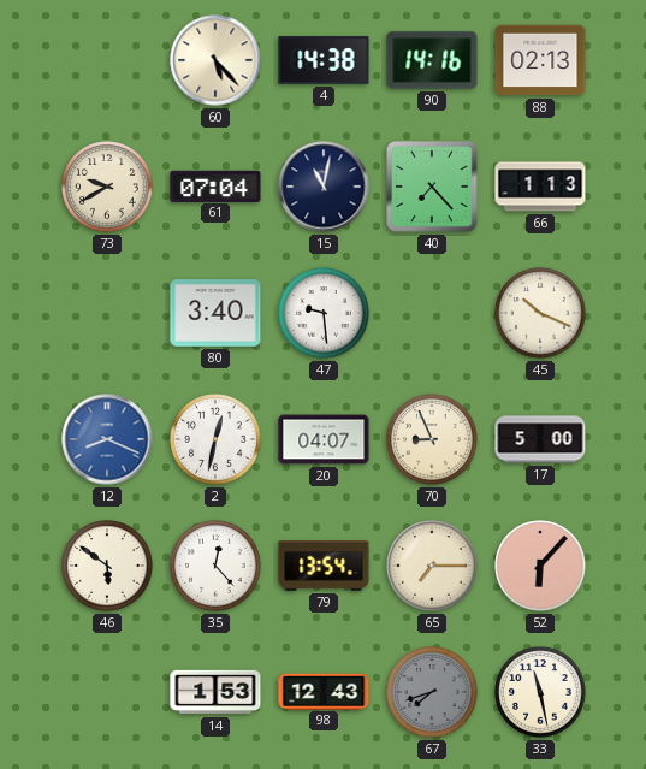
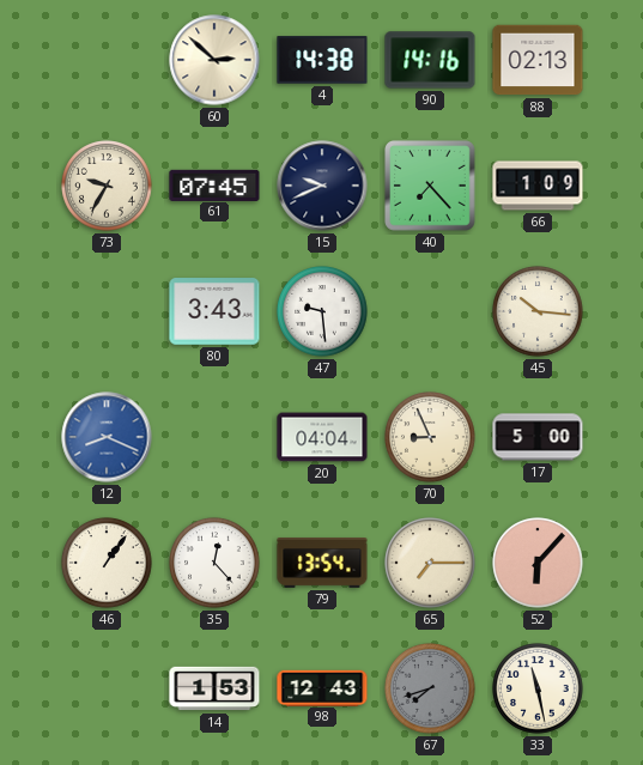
60: 5:23 -> 2:52
73: 9:40 -> 9:35
61: 07:04 -> 07:45
15: 11:02 -> 9:41
66: 1:13 -> 1:09
80: 3:40 -> 3:43
45: 10:19 -> 10:16
2: 12:32 -> none
20: 04:07 -> 04:04
46: 5:51 -> 1:06
